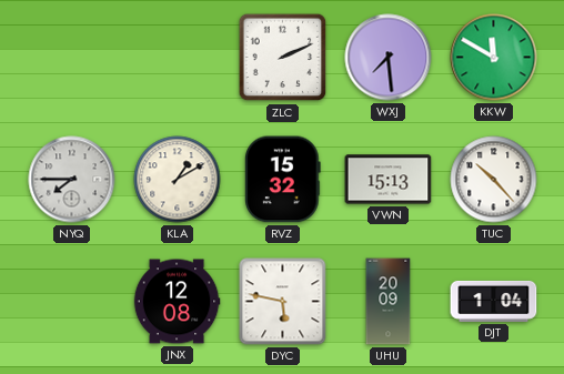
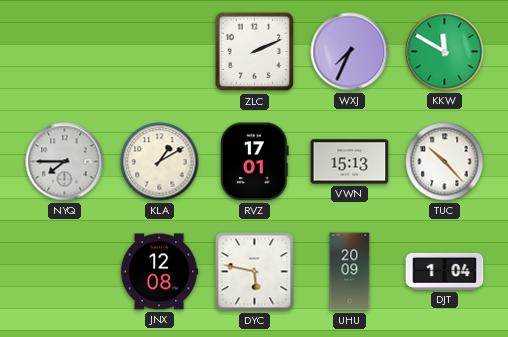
WXJ: 7:29 -> 7:34
RVZ: 15:32 -> 17:01
